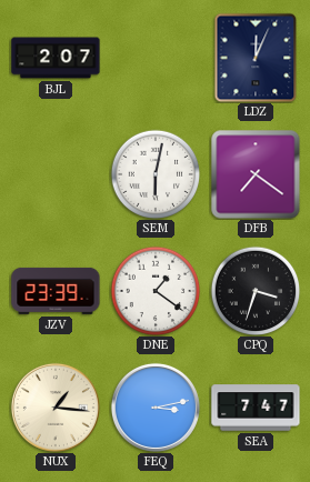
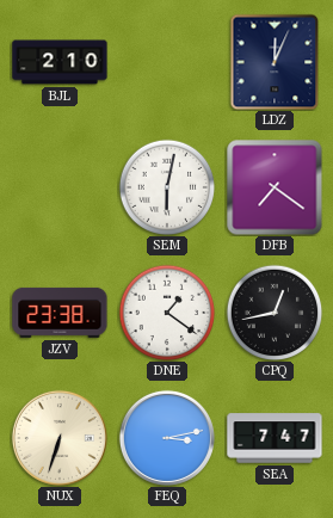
BJL: 2:07 -> 2:10
JZV: 23:39 -> 23:38
CPQ: 3:33 -> 12:43
NUX: 1:16 -> 6:33
